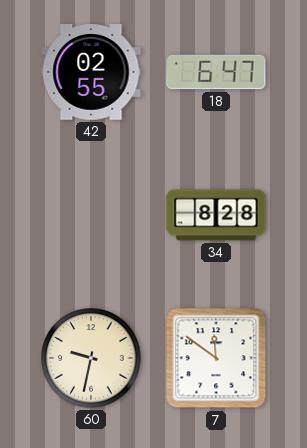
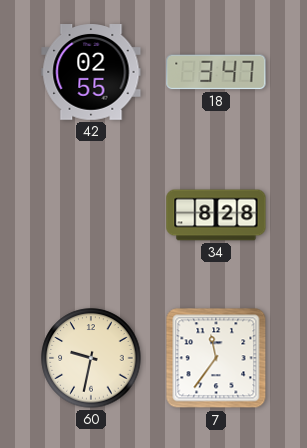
18: 6:47 -> 3:47
7: 11:51 -> 11:36
